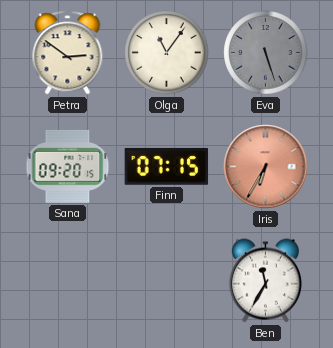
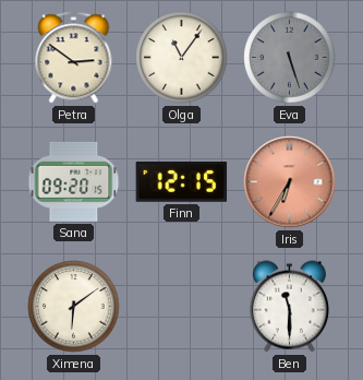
Finn: 07:15 -> 12:15
Ximena: none -> 6:09
Ben: 11:35 -> 11:30
